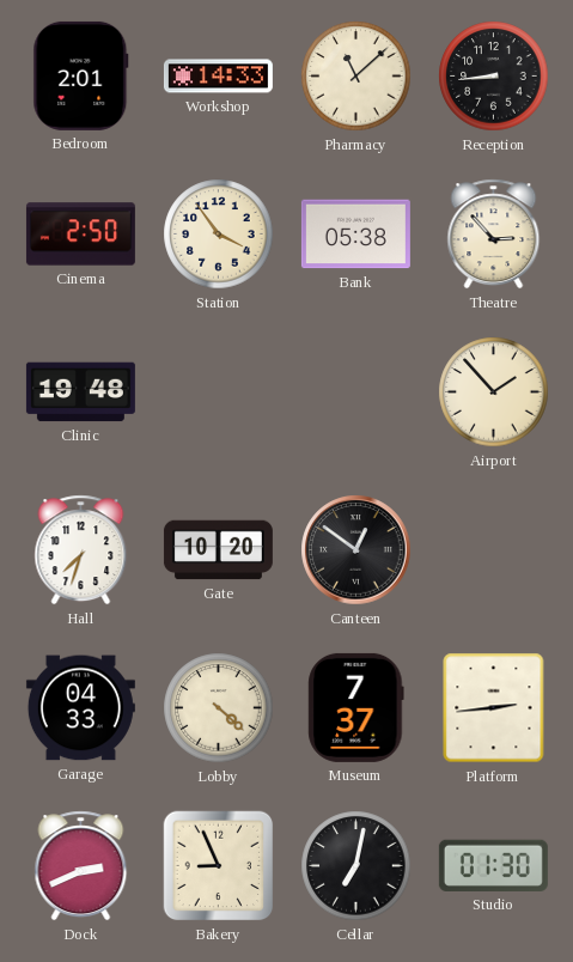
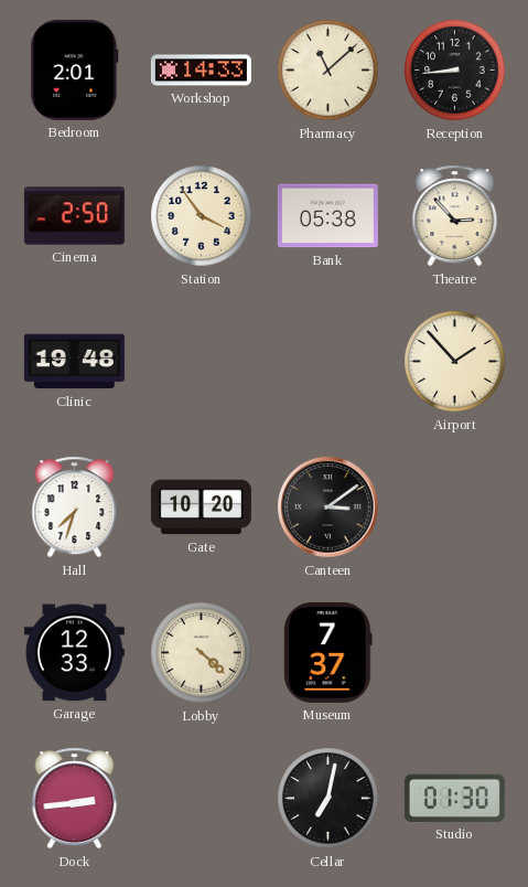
Canteen: 12:51 -> 3:09
Garage: 04:33 -> 12:33
Platform: 2:44 -> none
Dock: 2:41 -> 2:44
Bakery: 8:56 -> none
